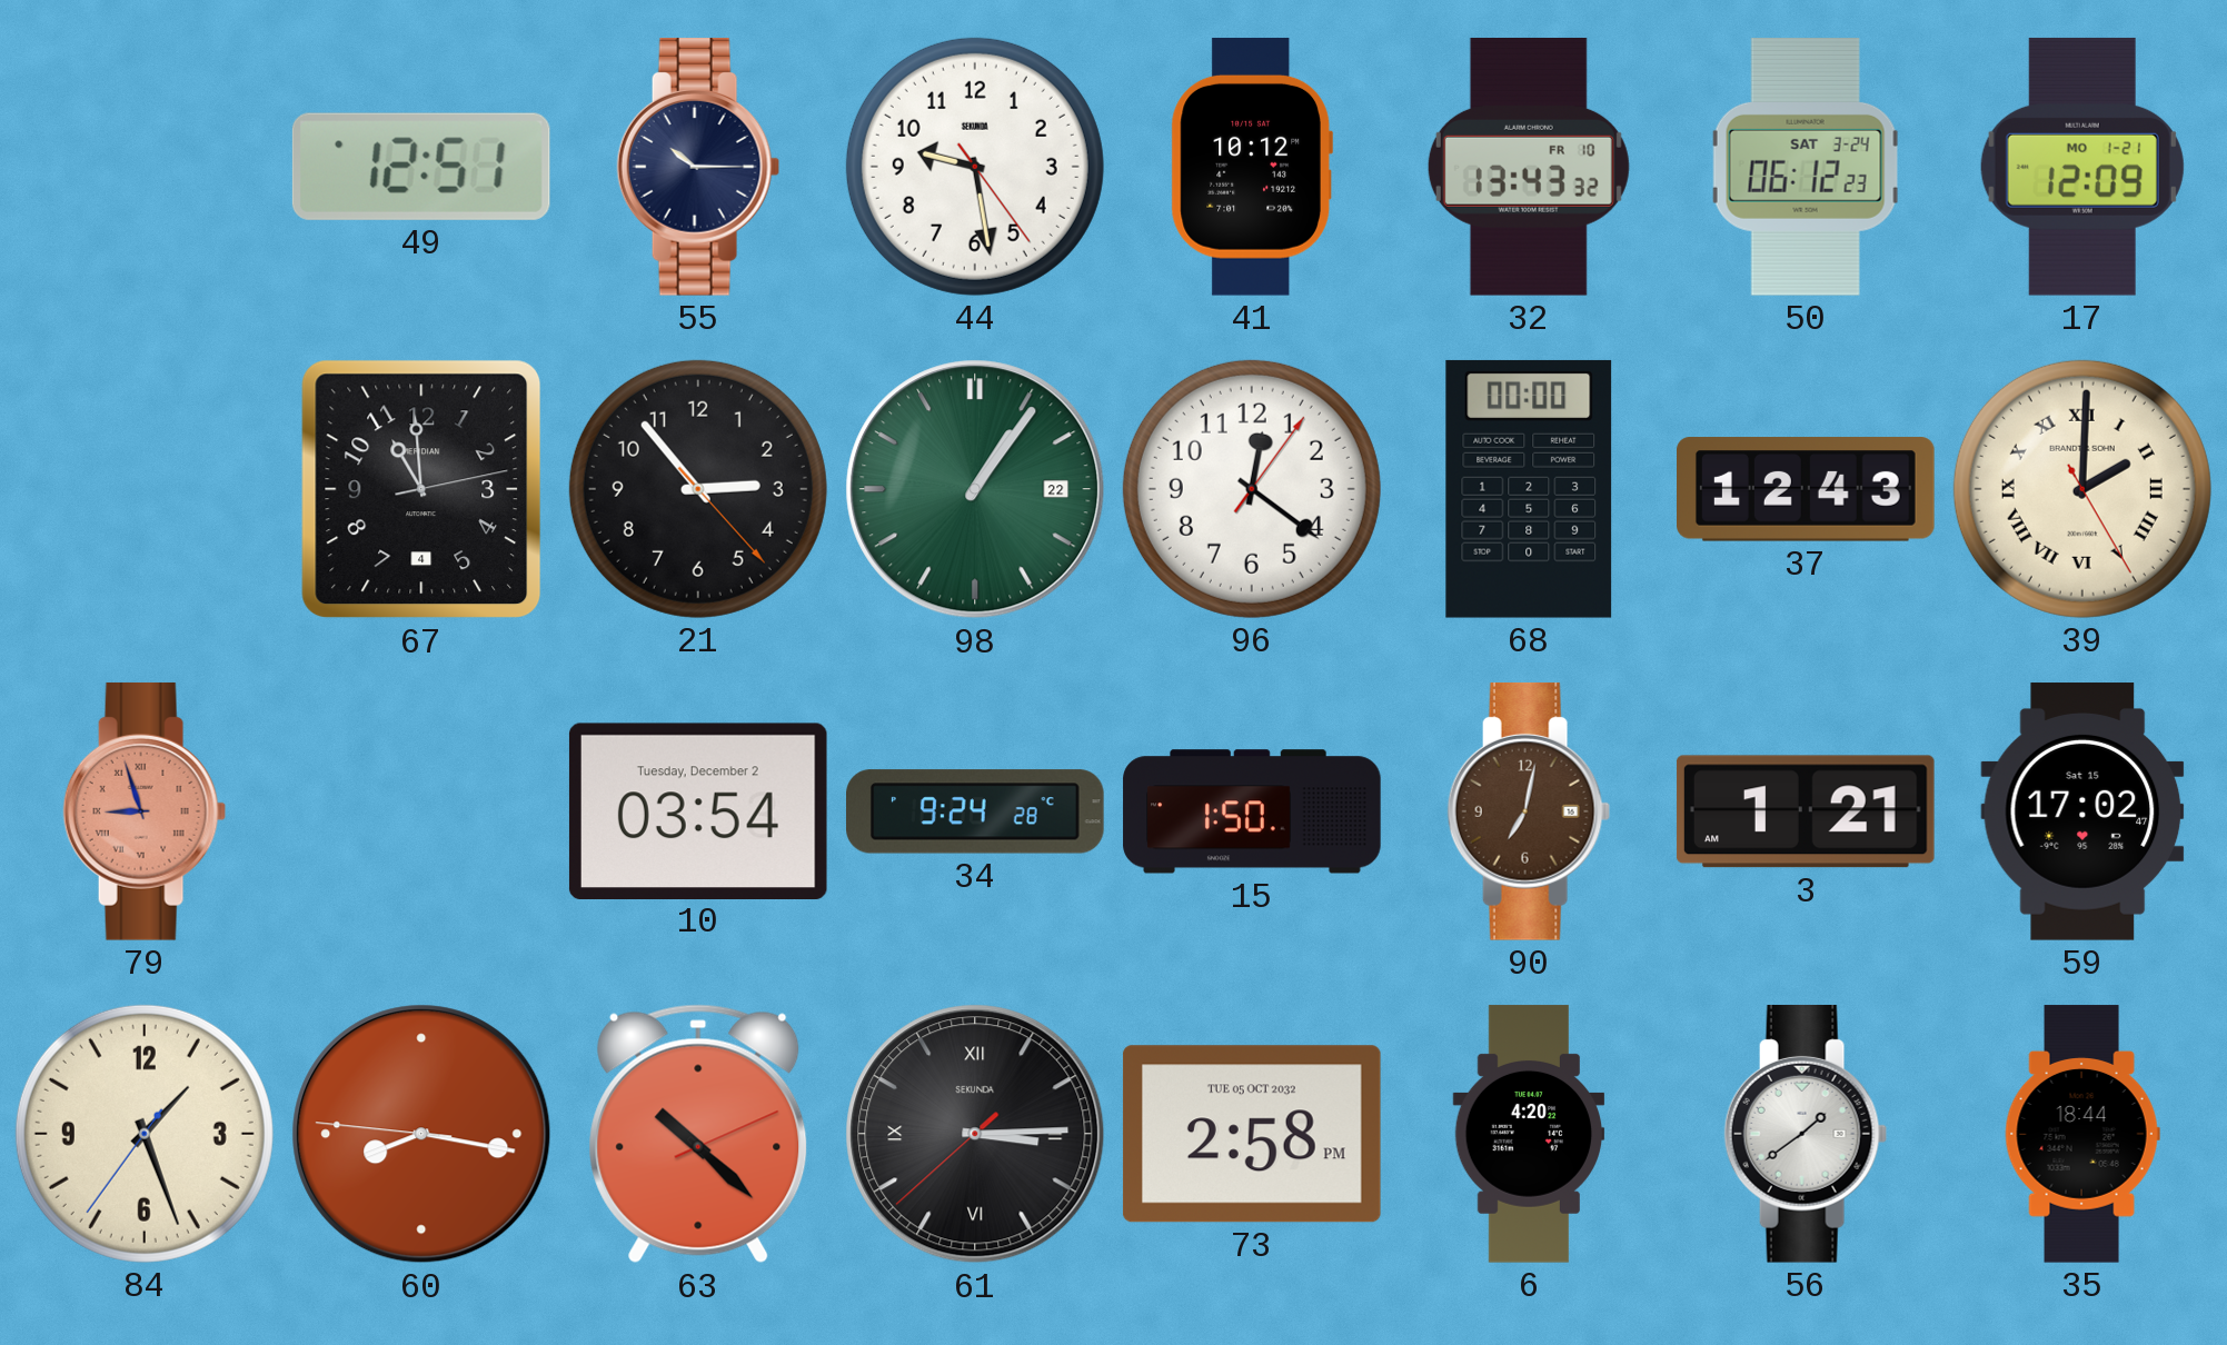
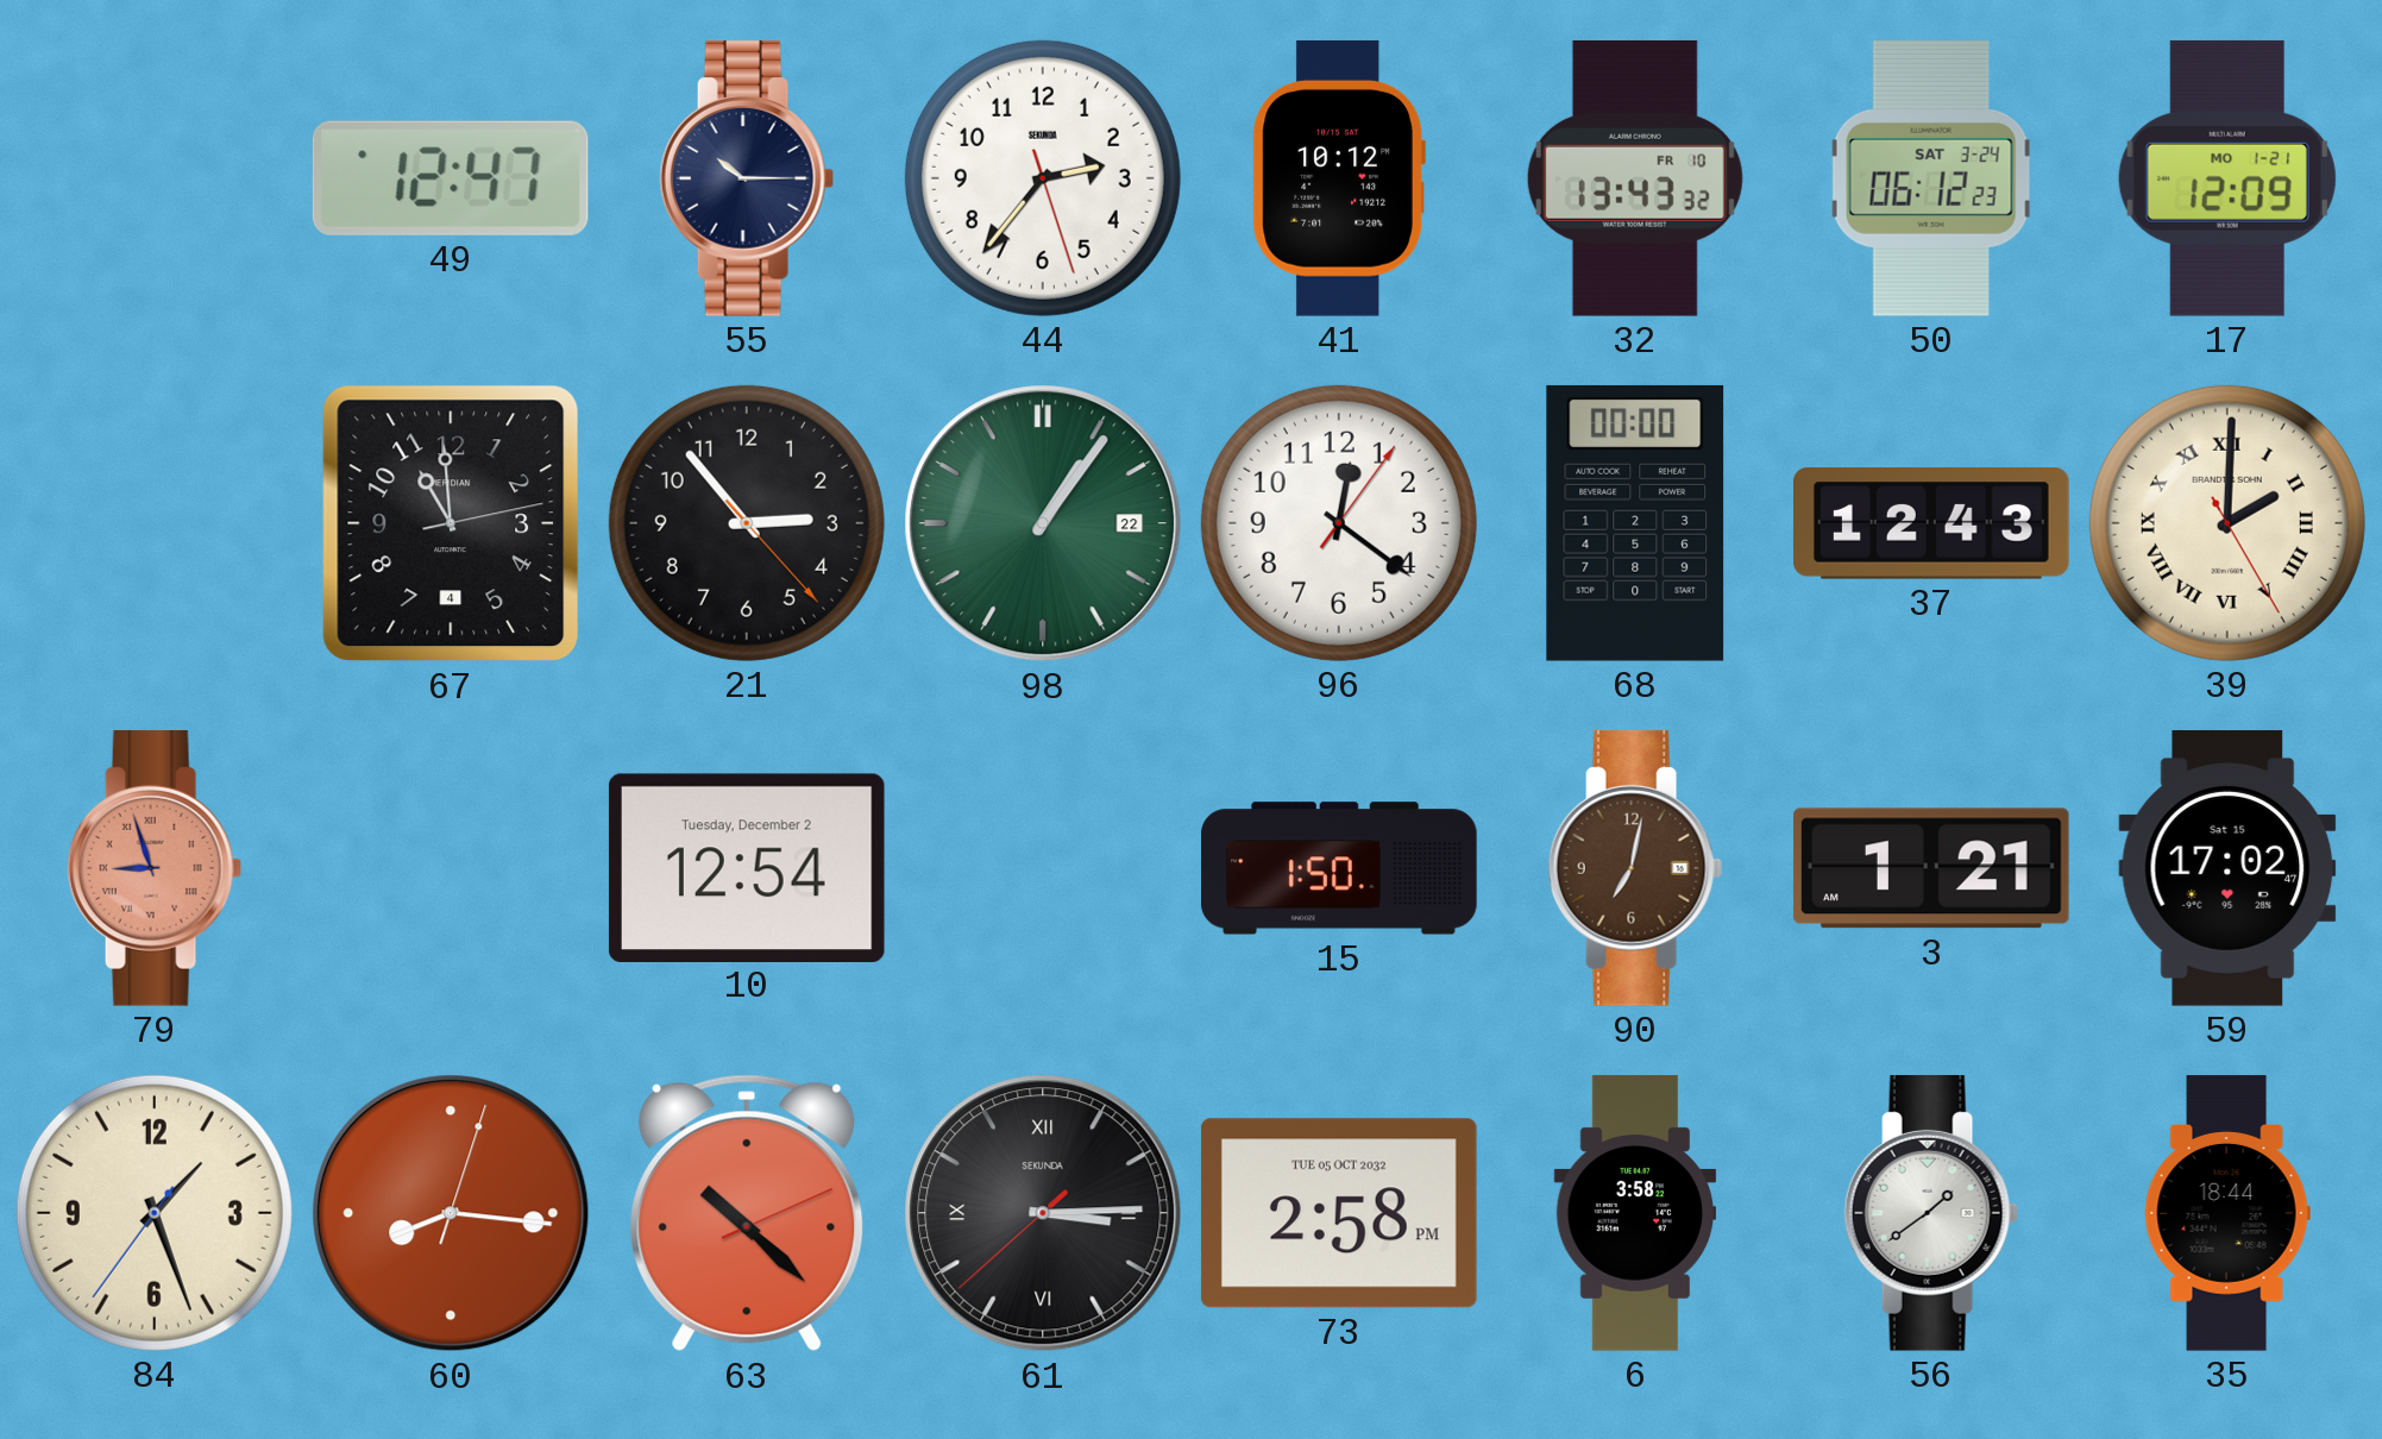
49: 12:51 -> 12:47
44: 9:28 -> 2:36
10: 03:54 -> 12:54
34: 9:24 -> none
60: 8:16:46 -> 8:16:03
6: 4:20 -> 3:58
